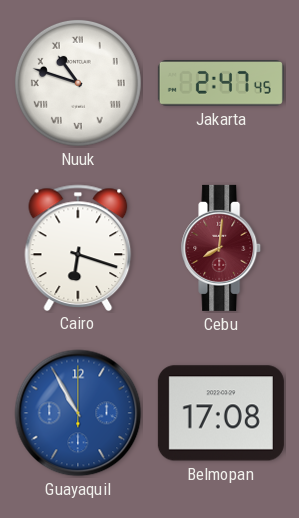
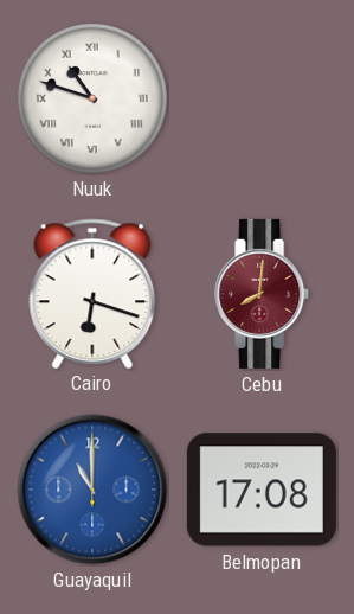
Jakarta: 2:47 -> none
Guayaquil: 10:55 -> 11:00
